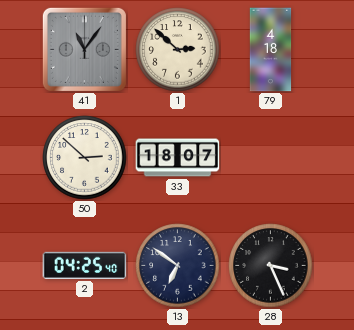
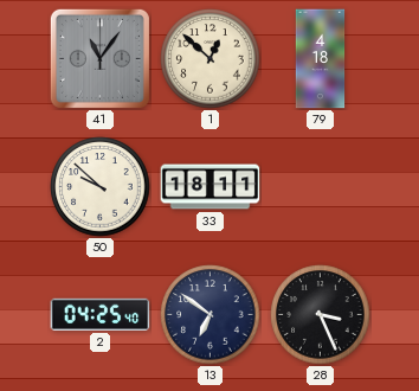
1: 2:52 -> 12:52
50: 2:52 -> 9:52
33: 18:07 -> 18:11
